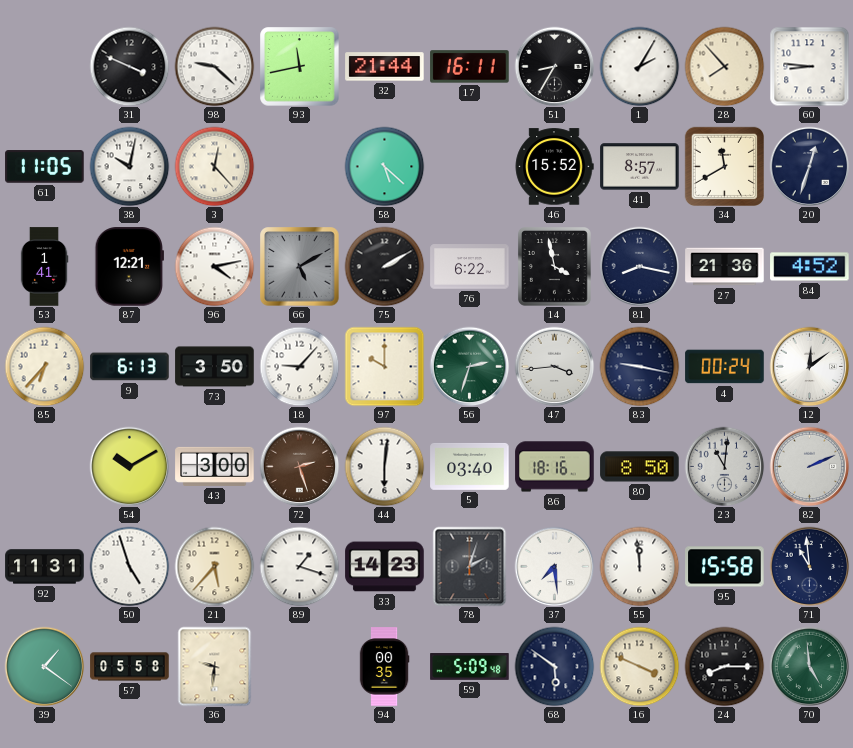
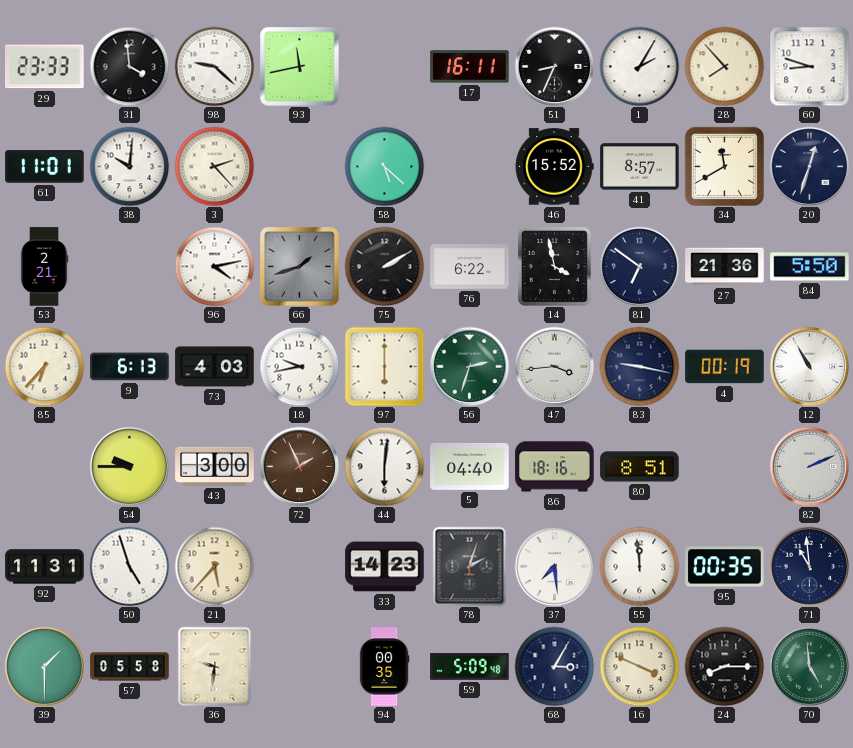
29: none -> 23:33
31: 3:49 -> 3:59
32: 21:44 -> none
51: 8:35 -> 8:34
60: 8:46 -> 8:48
61: 11:05 -> 11:01
38: 10:02 -> 10:01
3: 12:23 -> 2:23
53: 1:41 -> 2:21
87: 12:21 -> none
66: 5:10 -> 1:42
81: 8:17 -> 6:51
84: 4:52 -> 5:50
73: 3:50 -> 4:03
18: 9:07 -> 9:43
97: 10:00 -> 6:00
4: 00:24 -> 00:19
12: 12:09 -> 10:55
54: 10:10 -> 9:45
72: 2:27 -> 1:56
5: 03:40 -> 04:40
80: 8:50 -> 8:51
23: 11:01 -> none
89: 1:18 -> none
95: 15:58 -> 00:35
39: 1:21 -> 1:30
68: 5:51 -> 3:05
